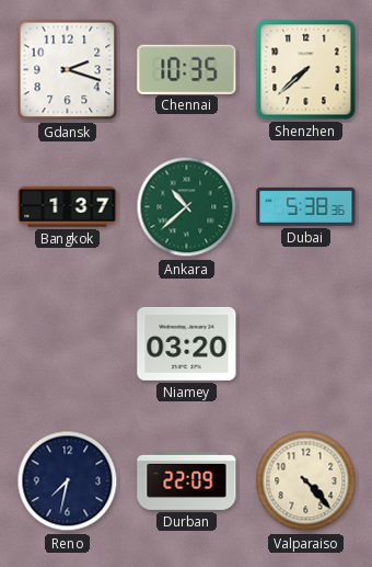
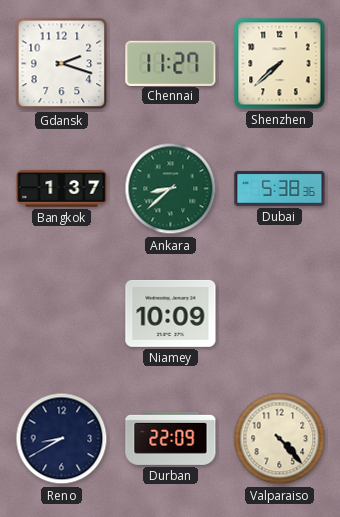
Chennai: 10:35 -> 11:27
Ankara: 10:38 -> 8:38
Niamey: 03:20 -> 10:09
Reno: 7:32 -> 8:40
